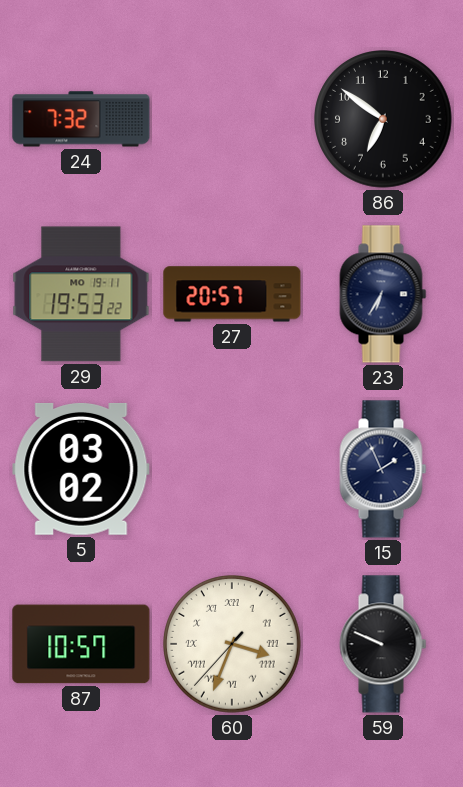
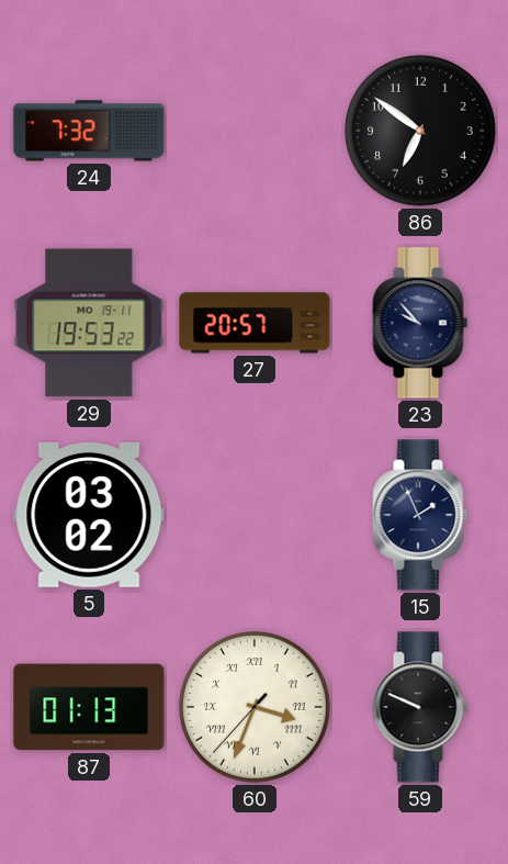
23: 6:35 -> 9:53
87: 10:57 -> 01:13
